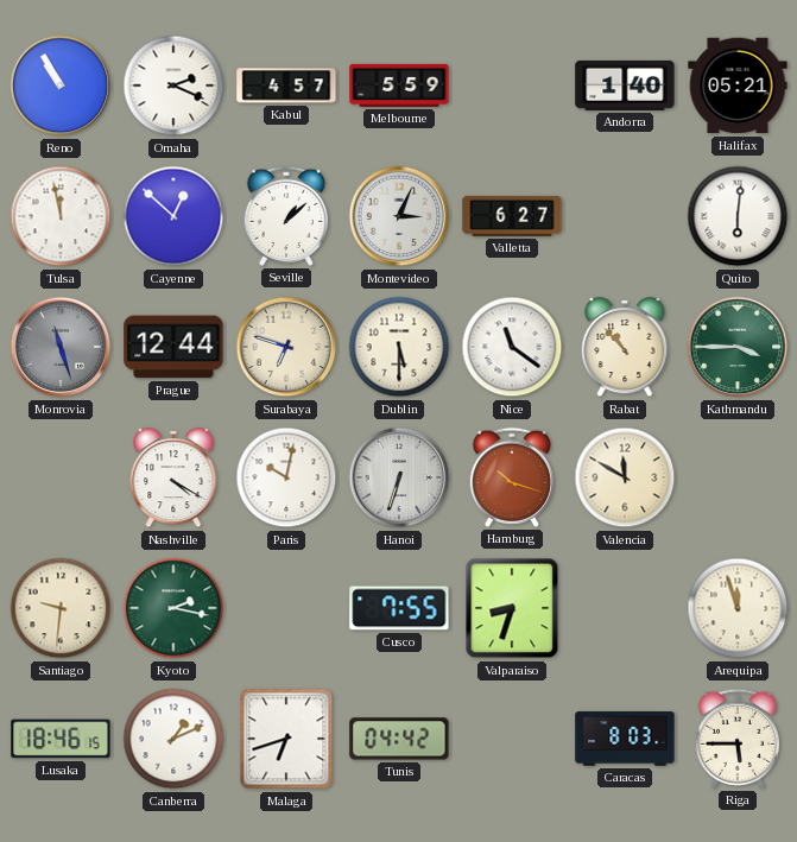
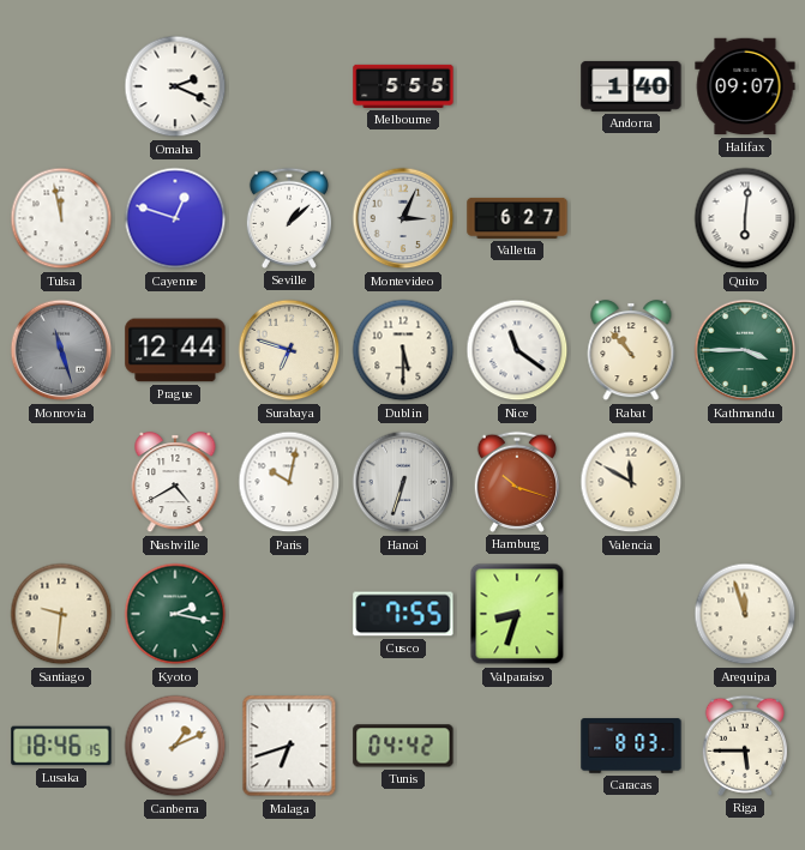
Reno: 10:55 -> none
Kabul: 4:57 -> none
Melbourne: 5:59 -> 5:55
Halifax: 05:21 -> 09:07
Cayenne: 12:52 -> 12:48
Nashville: 4:20 -> 4:40
